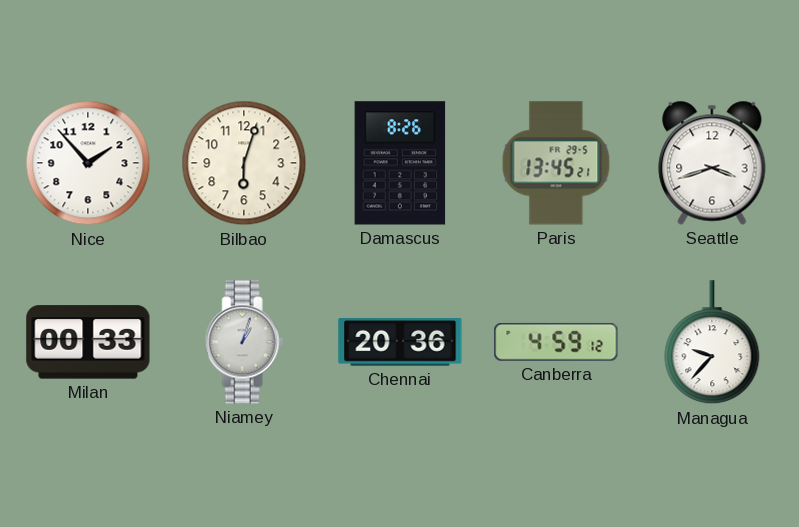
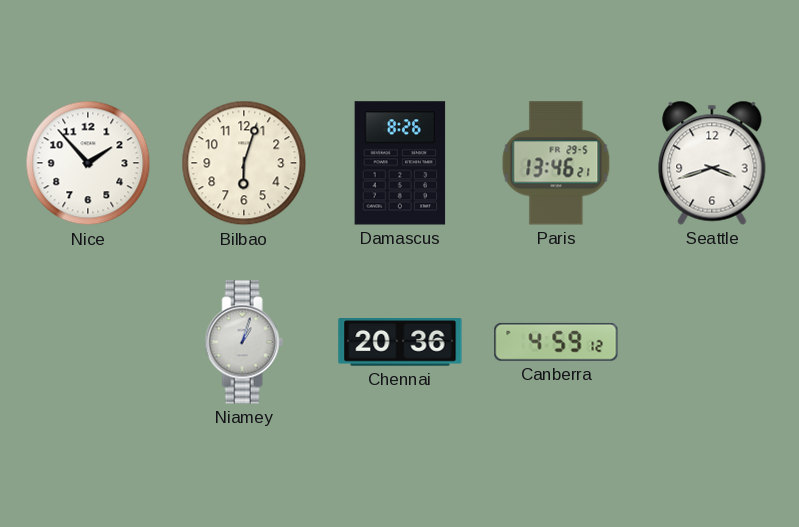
Paris: 13:45 -> 13:46
Milan: 00:33 -> none
Managua: 9:37 -> none
